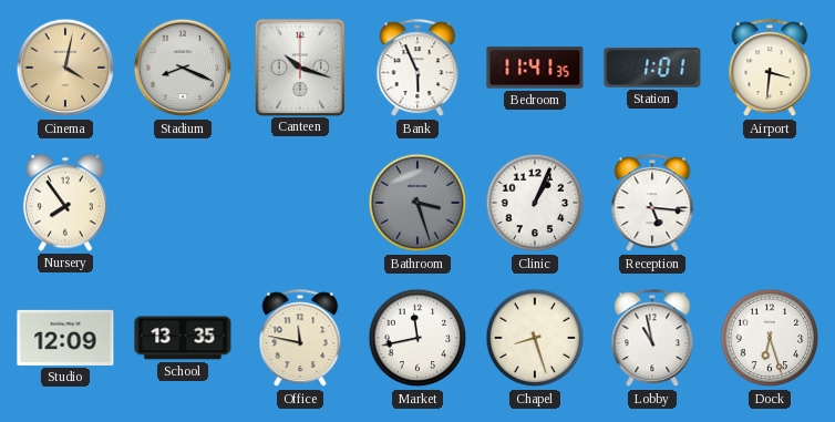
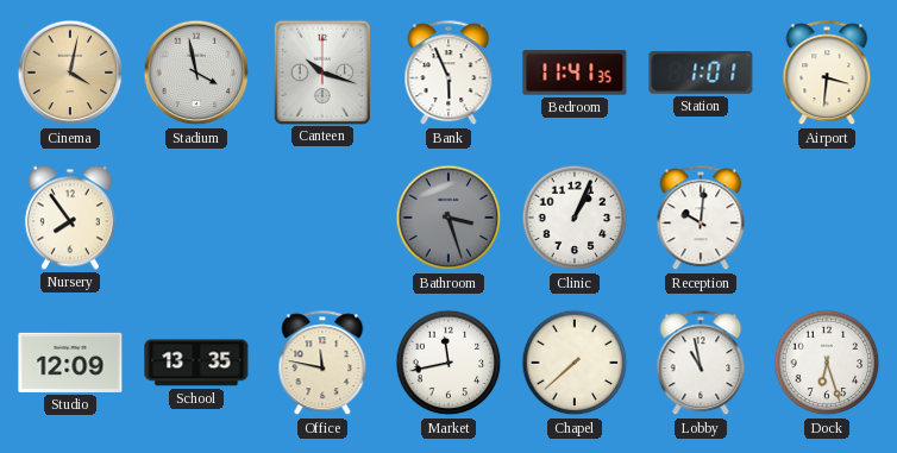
Stadium: 8:19 -> 3:58
Reception: 5:16 -> 10:01
Chapel: 8:27 -> 7:38
